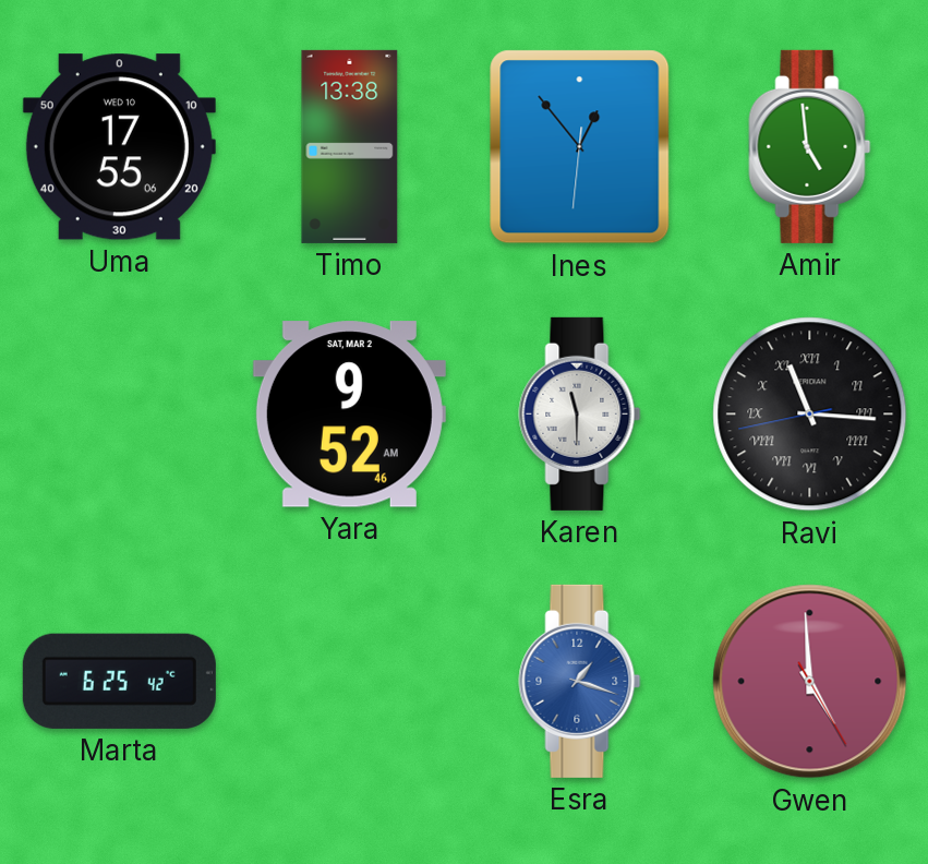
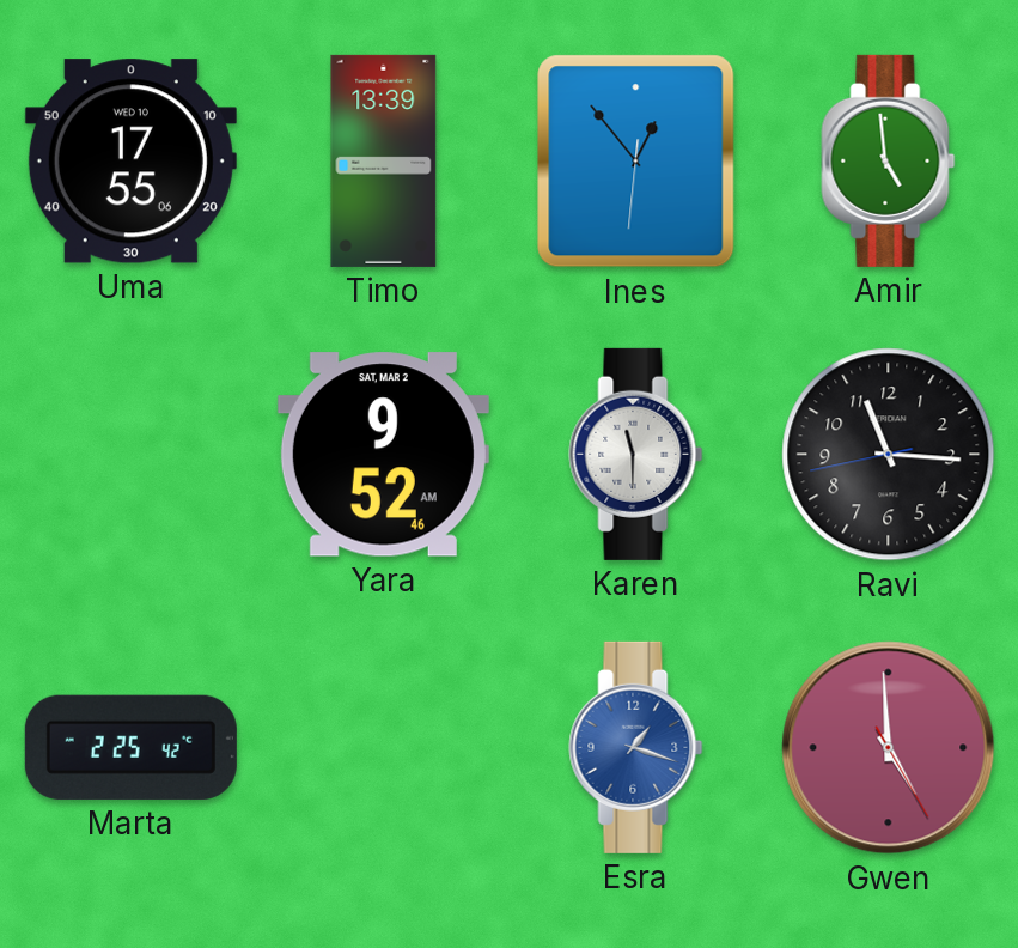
Timo: 13:38 -> 13:39
Ravi numerals: Roman -> Arabic
Marta: 6:25 -> 2:25
